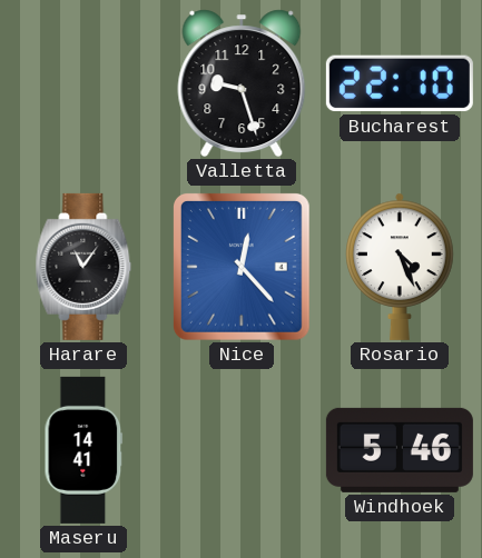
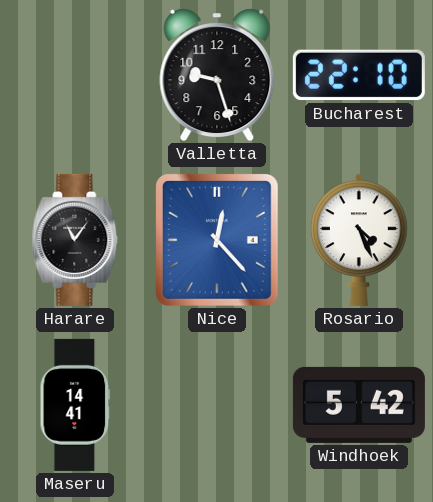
Windhoek: 5:46 -> 5:42
